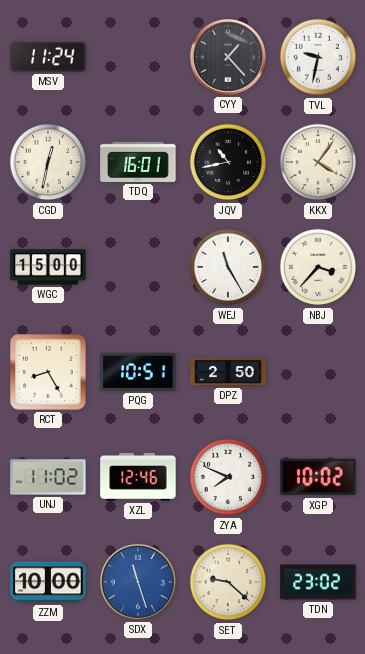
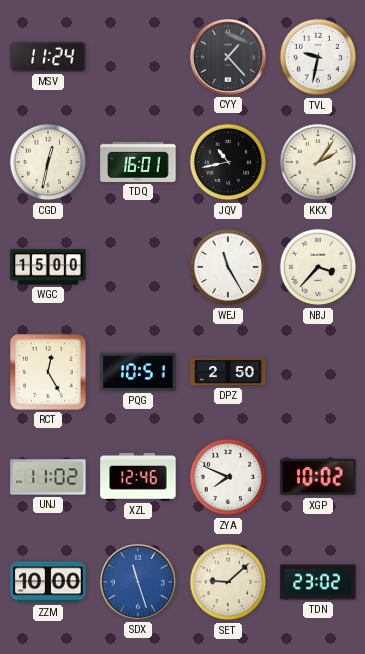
KKX: 4:06 -> 2:06
RCT: 8:25 -> 12:25
SET: 9:22 -> 9:08
